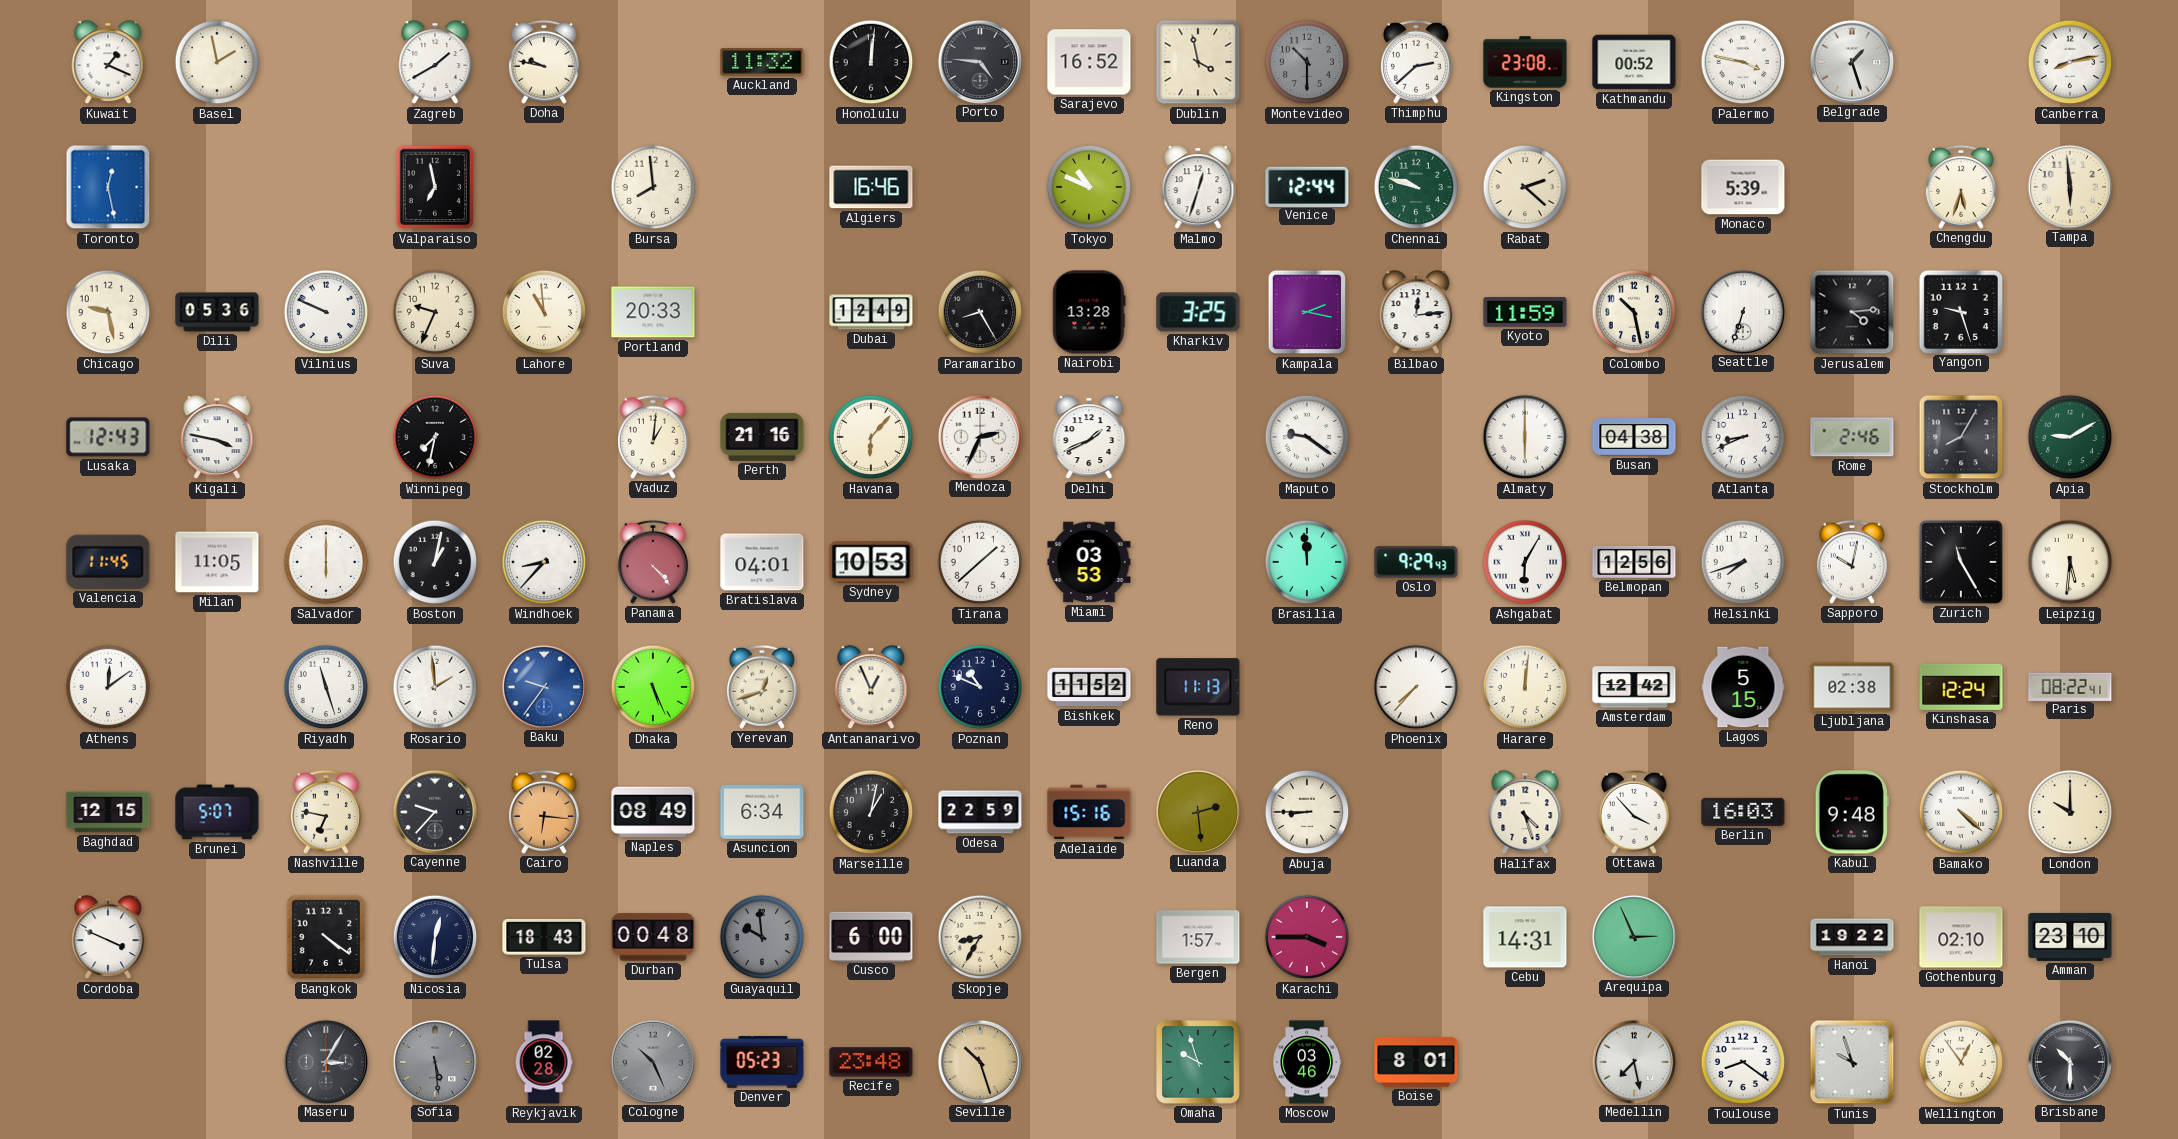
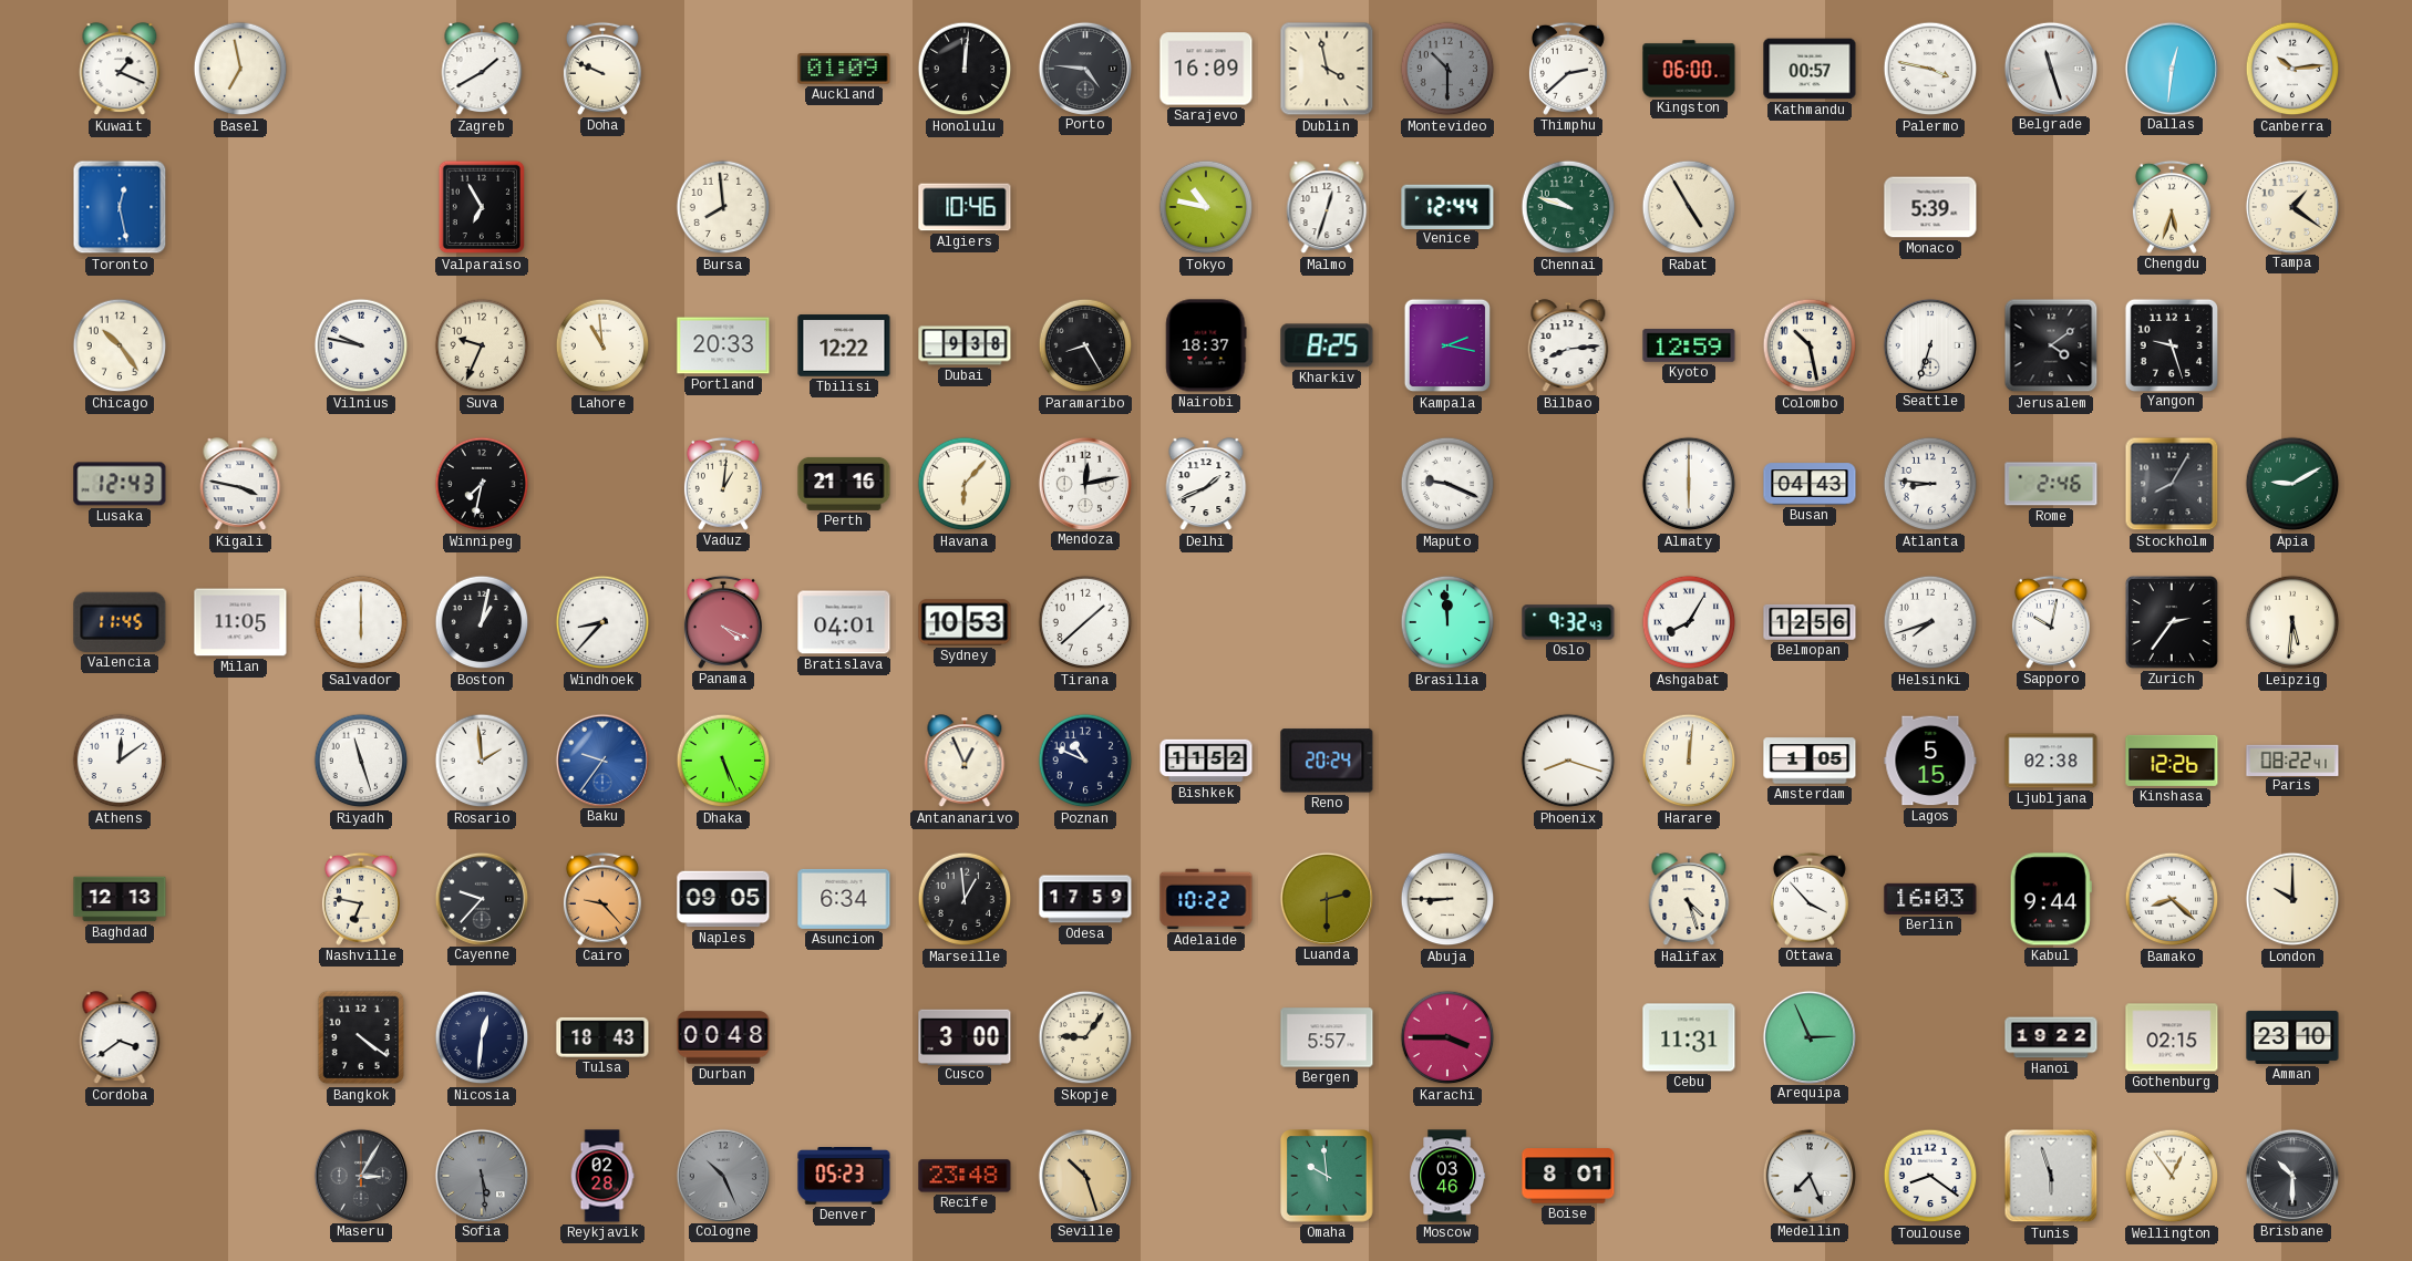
Basel: 1:58 -> 6:58
Doha: 9:47 -> 9:49
Auckland: 11:32 -> 01:09
Sarajevo: 16:52 -> 16:09
Kingston: 23:08 -> 06:00
Kathmandu: 00:52 -> 00:57
Belgrade: 1:27 -> 11:27
Dallas: none -> 12:31
Canberra: 8:13 -> 10:14
Valparaiso: 6:58 -> 6:55
Algiers: 16:46 -> 10:46
Tokyo: 10:49 -> 10:47
Rabat: 2:22 -> 4:55
Tampa: 5:59 -> 1:21
Chicago: 9:28 -> 10:24
Dili: 05:36 -> none
Vilnius: 9:49 -> 9:47
Tbilisi: none -> 12:22
Dubai: 12:49 -> 9:38
Nairobi: 13:28 -> 18:37
Kharkiv: 3:25 -> 8:25
Bilbao: 12:14 -> 8:14
Kyoto: 11:59 -> 12:59
Jerusalem: 4:14 -> 4:09
Mendoza: 2:34 -> 12:13
Maputo: 9:21 -> 9:19
Busan: 04:38 -> 04:43
Atlanta: 8:41 -> 8:46
Panama: 4:23 -> 4:19
Miami: 03:53 -> none
Oslo: 9:29 -> 9:32
Ashgabat: 6:05 -> 8:05
Zurich: 11:25 -> 2:36
Yerevan: 12:42 -> none
Reno: 11:13 -> 20:24
Phoenix: 7:37 -> 8:18
Amsterdam: 12:42 -> 1:05
Kinshasa: 12:24 -> 12:26
Baghdad: 12:15 -> 12:13
Brunei: 5:07 -> none
Cairo: 6:16 -> 9:23
Naples: 08:49 -> 09:05
Marseille: 1:02 -> 12:59
Odesa: 22:59 -> 17:59
Adelaide: 15:16 -> 10:22
Luanda: 2:29 -> 2:30
Kabul: 9:48 -> 9:44
Bamako: 4:22 -> 8:22
Cordoba: 3:49 -> 3:39
Guayaquil: 9:59 -> none
Cusco: 6:00 -> 3:00
Skopje: 8:35 -> 9:06
Bergen: 1:57 -> 5:57
Cebu: 14:31 -> 11:31
Gothenburg: 02:10 -> 02:15
Omaha: 9:57 -> 9:59
Medellin: 7:28 -> 7:26
Tunis: 9:57 -> 5:57
